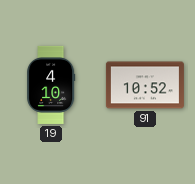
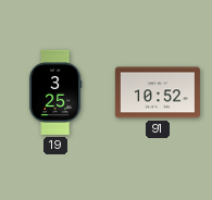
19: 4:10 -> 3:25
